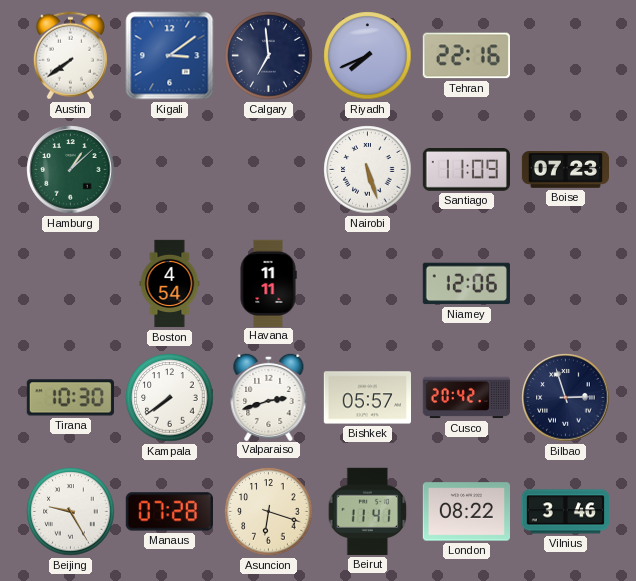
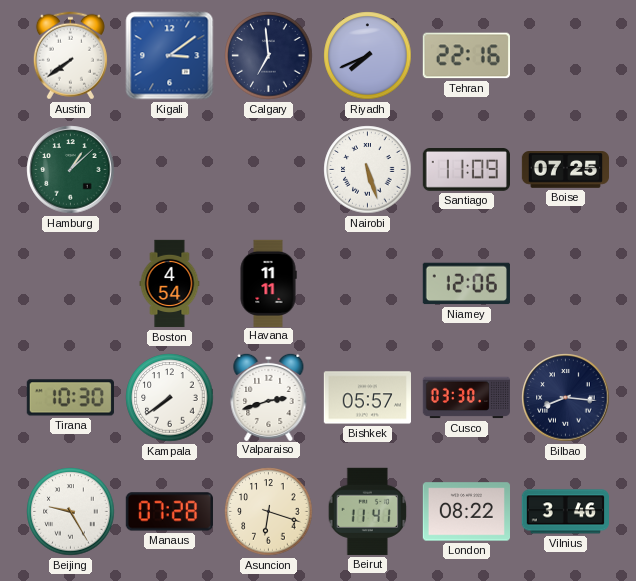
Boise: 07:23 -> 07:25
Cusco: 20:42 -> 03:30
Bilbao: 2:57 -> 8:16
